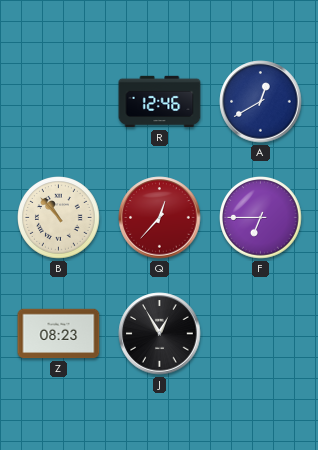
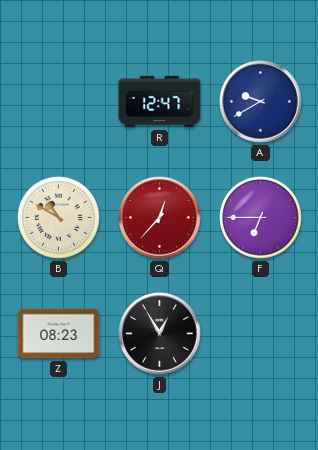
R: 12:46 -> 12:47
A: 12:40 -> 9:40
B: 10:53 -> 10:50
